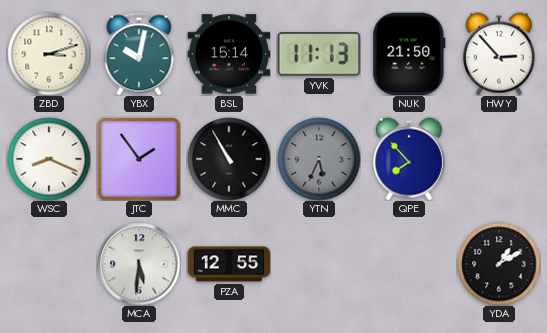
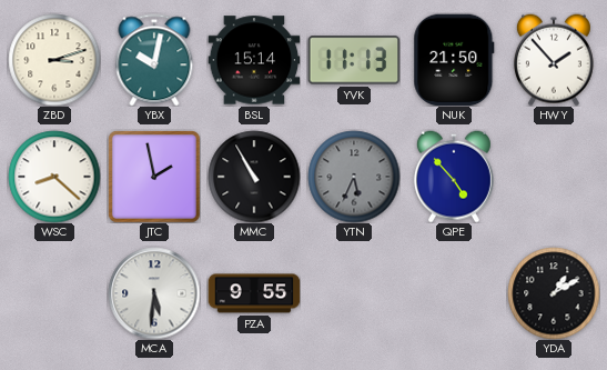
HWY: 2:53 -> 1:53
WSC: 8:19 -> 8:22
JTC: 1:54 -> 1:58
QPE: 7:53 -> 4:53
PZA: 12:55 -> 9:55
